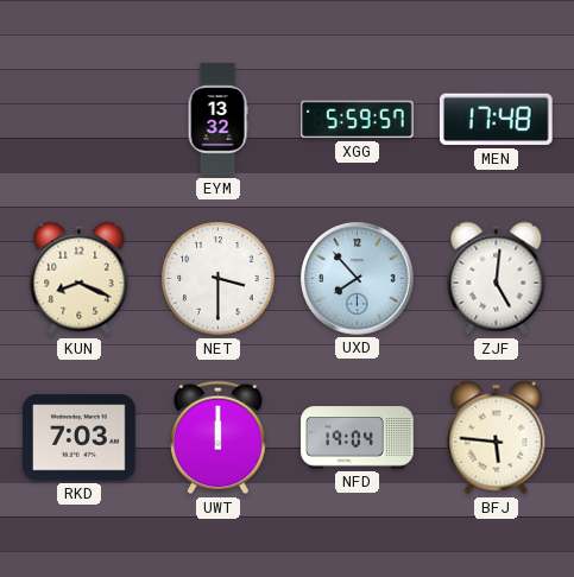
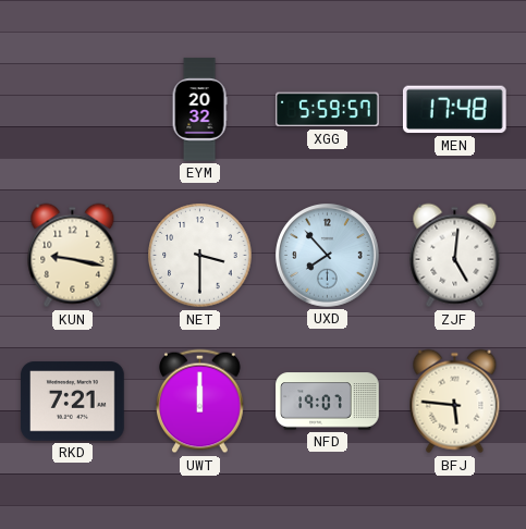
EYM: 13:32 -> 20:32
KUN: 8:19 -> 9:17
RKD: 7:03 -> 7:21
NFD: 19:04 -> 19:07
